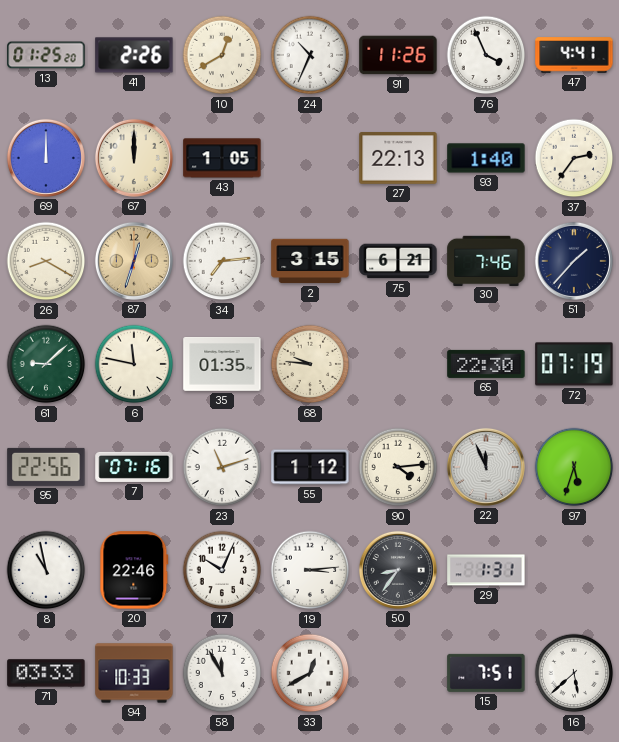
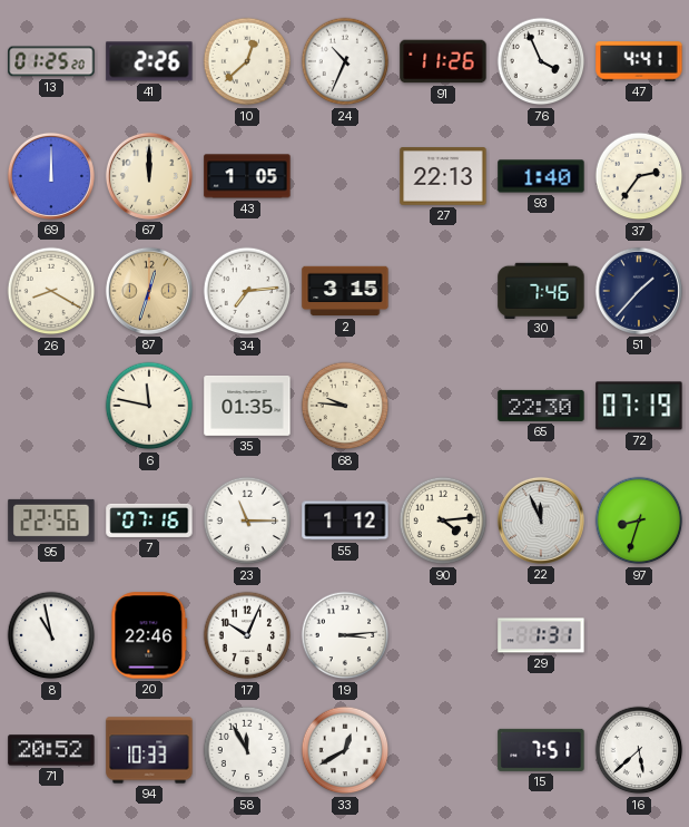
10: 12:40 -> 12:38
75: 6:21 -> none
61: 9:08 -> none
23: 11:12 -> 11:15
97: 5:33 -> 8:33
50: 8:36 -> none
71: 03:33 -> 20:52
